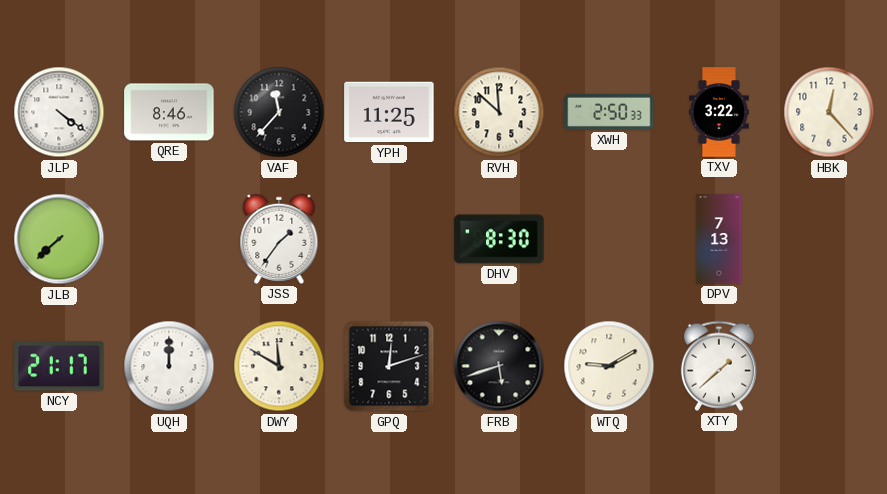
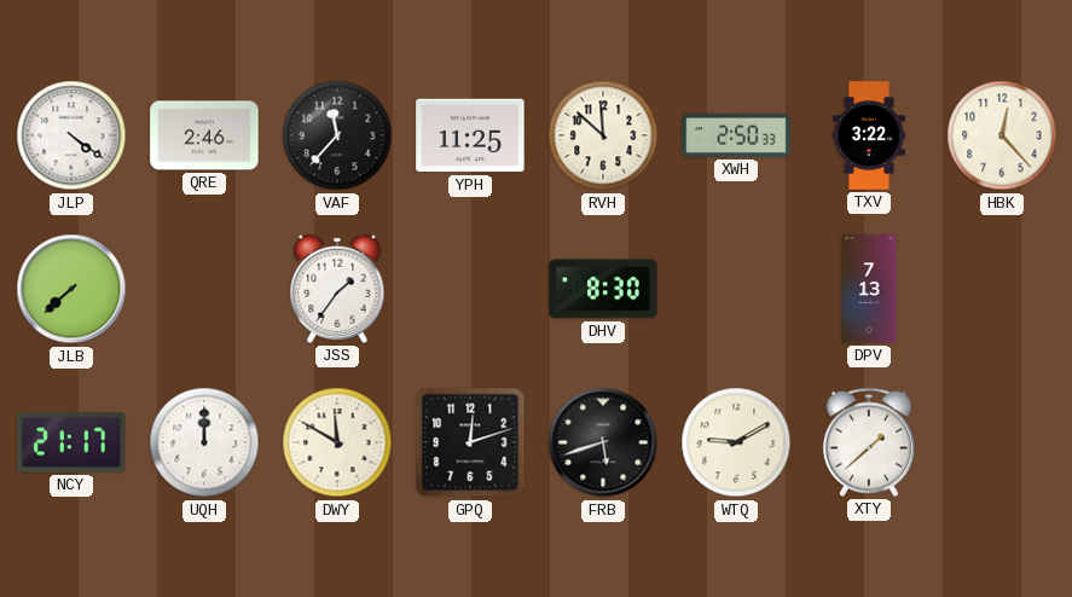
QRE: 8:46 -> 2:46
